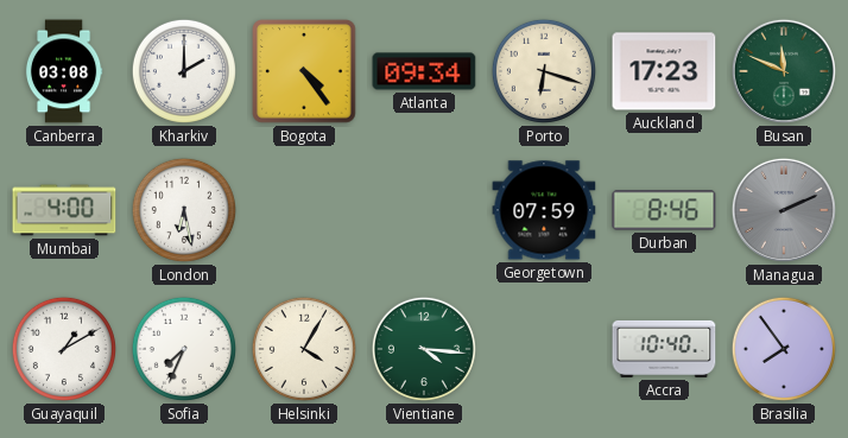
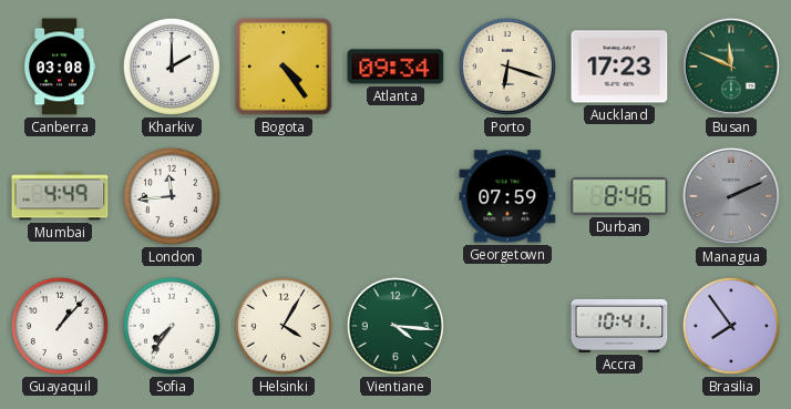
Mumbai: 4:00 -> 4:49
London: 6:28 -> 11:44
Guayaquil: 1:10 -> 1:07
Sofia: 7:34 -> 7:36
Accra: 10:40 -> 10:41
